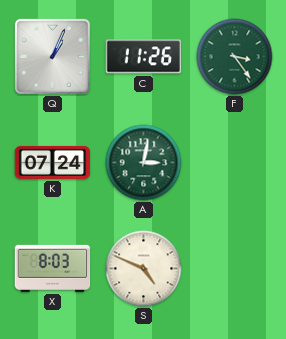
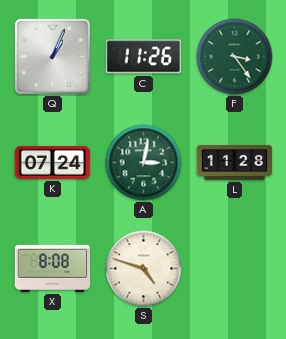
L: none -> 11:28
X: 8:03 -> 8:08
S: 4:49 -> 4:48
